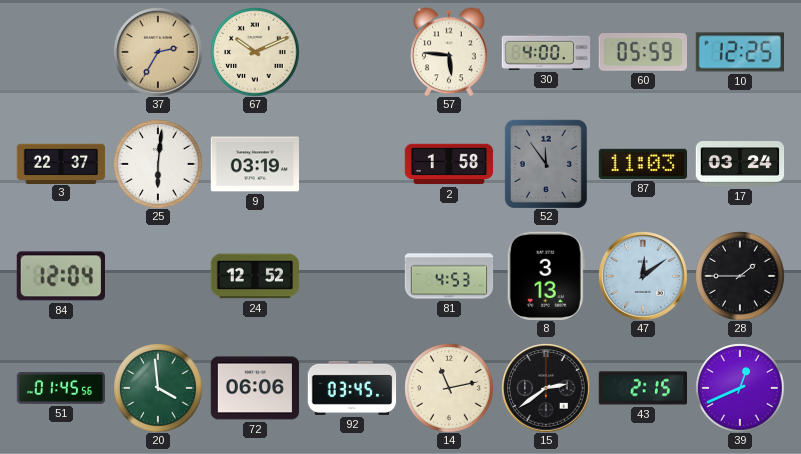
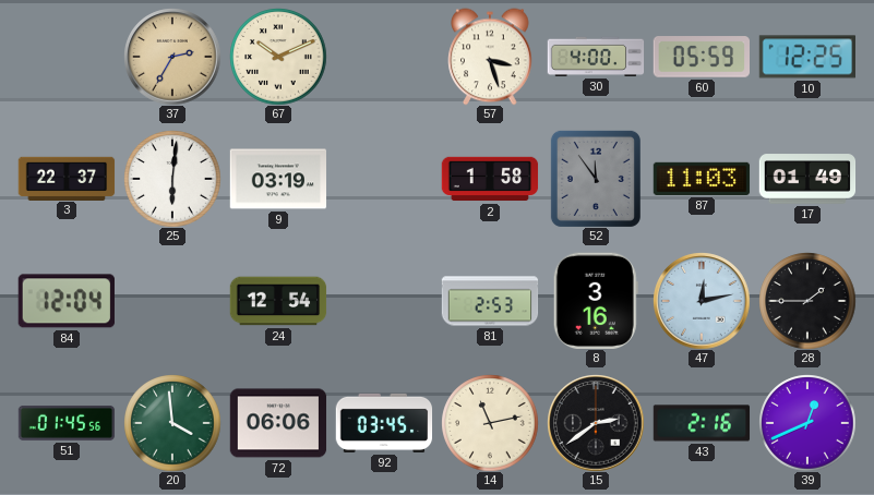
57: 5:46 -> 3:27
17: 03:24 -> 01:49
24: 12:52 -> 12:54
81: 4:53 -> 2:53
8: 3:13 -> 3:16
47: 12:09 -> 12:13
43: 2:15 -> 2:16
